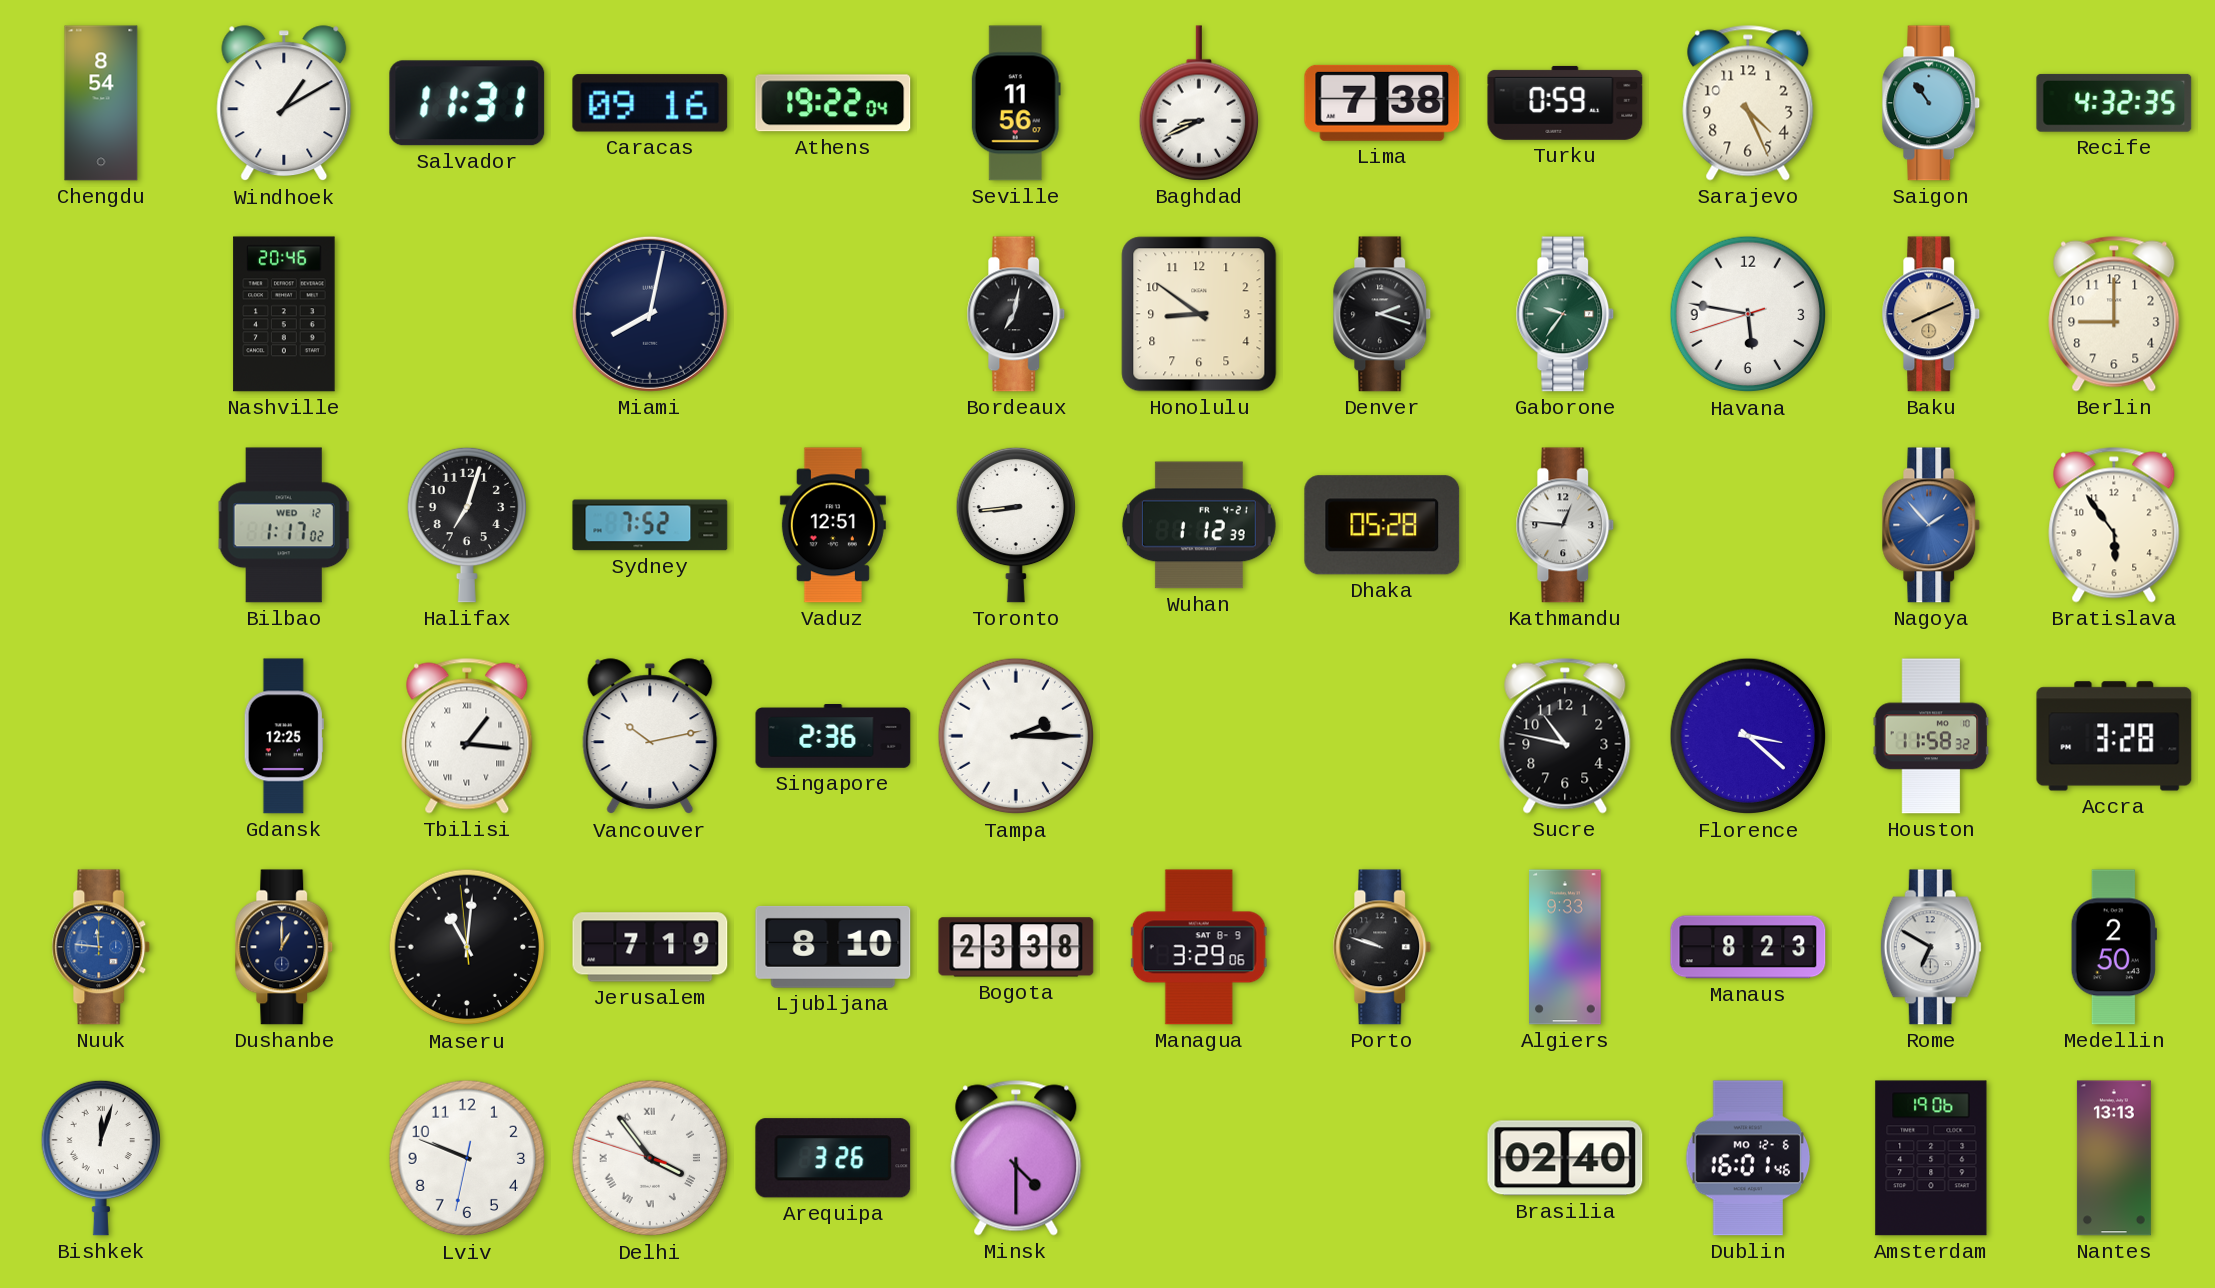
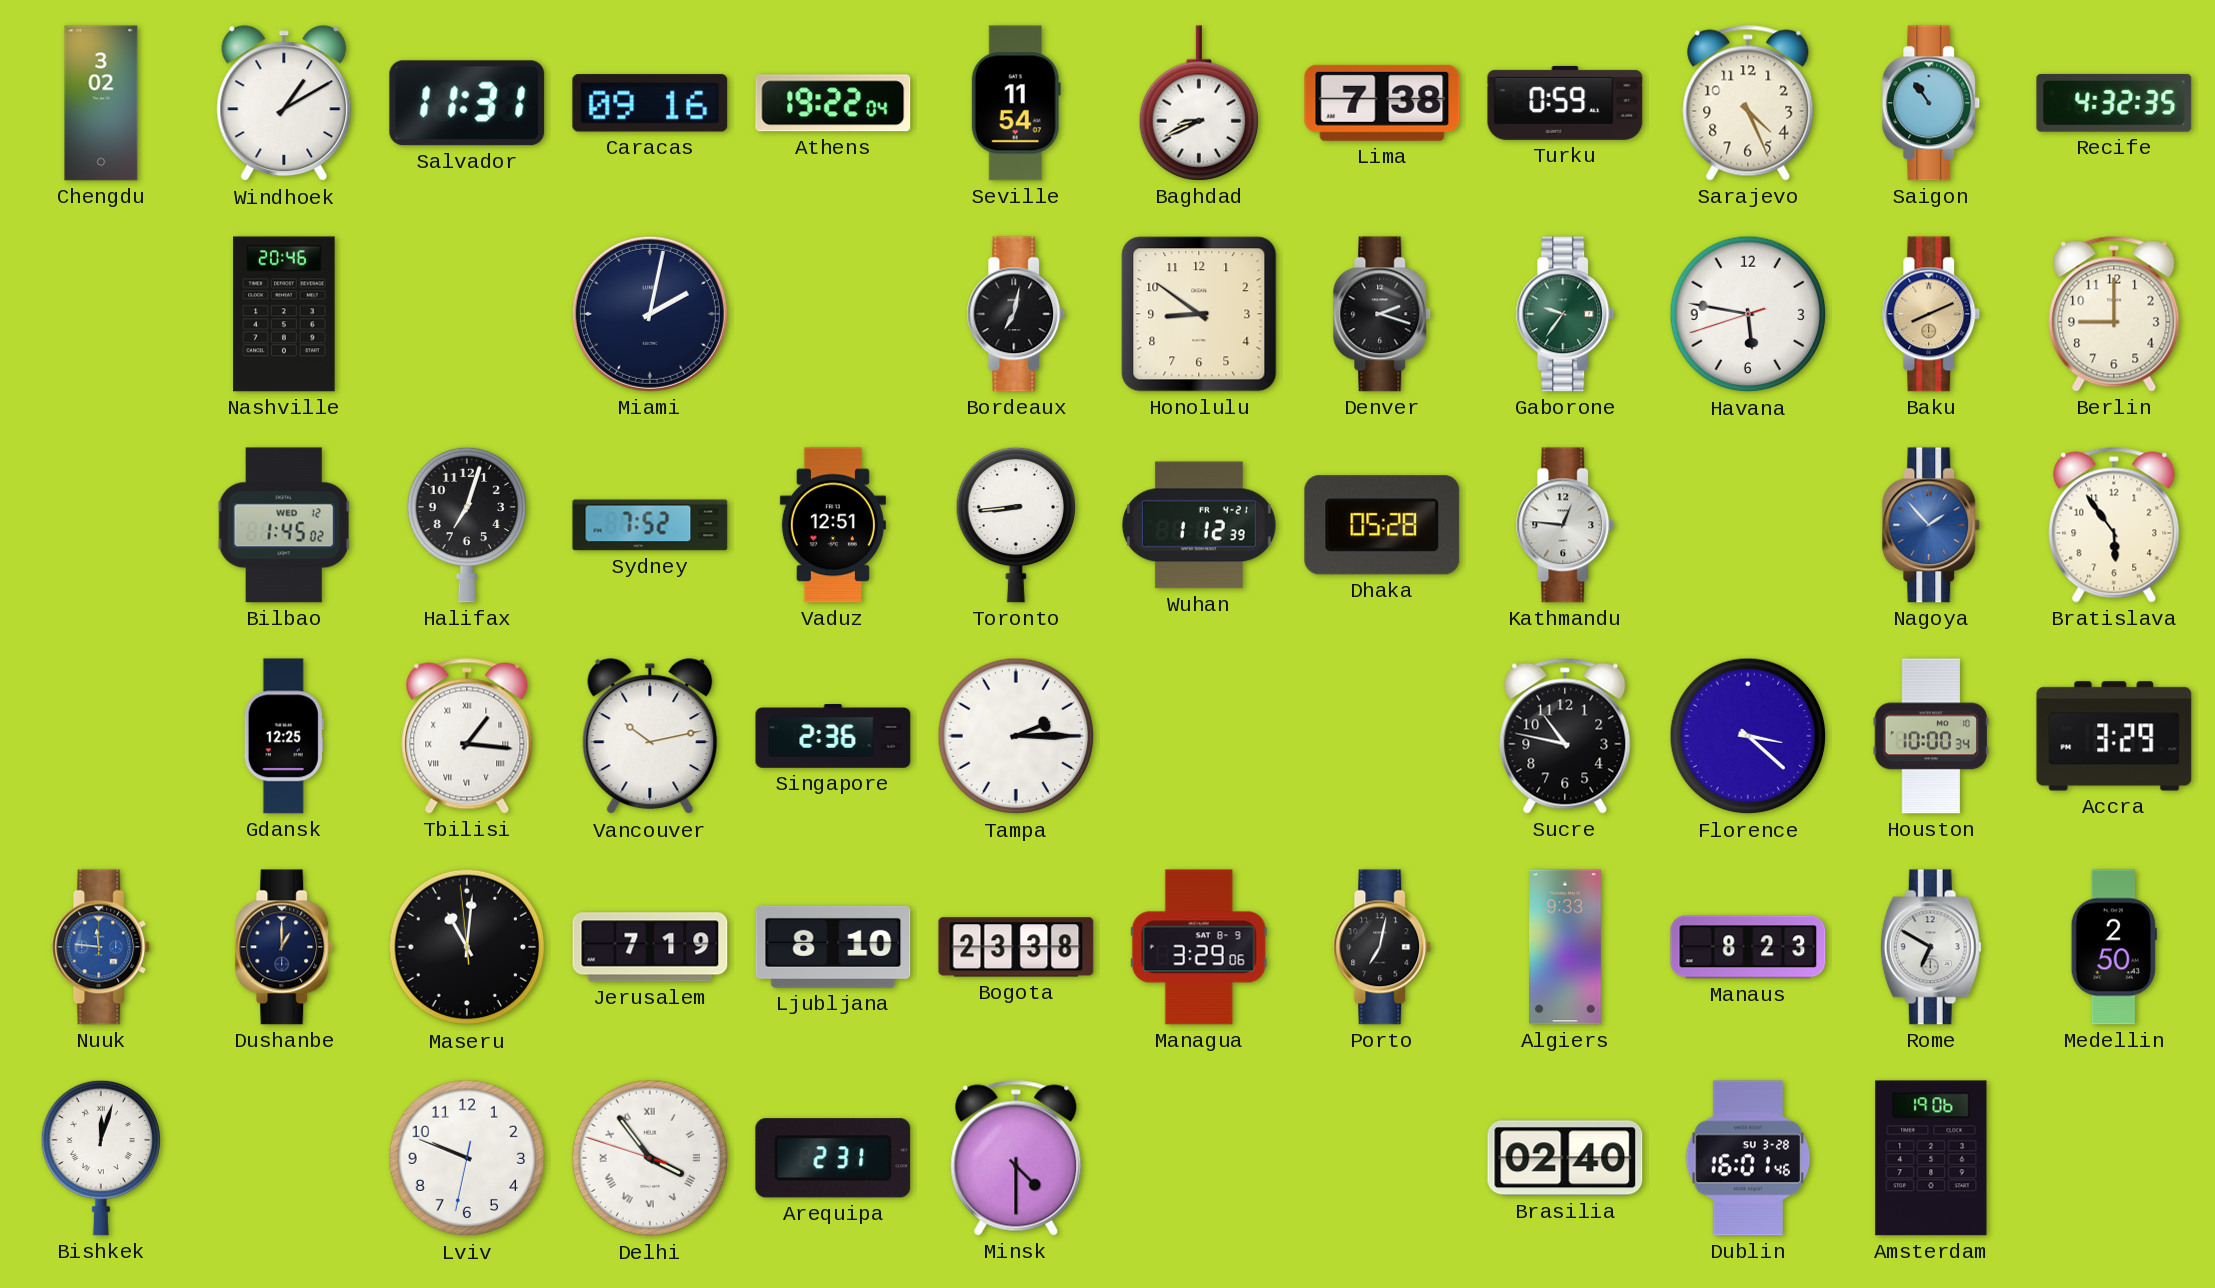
Chengdu: 8:54 -> 3:02
Seville: 11:56 -> 11:54
Miami: 8:02 -> 2:02
Bilbao: 1:17 -> 1:45
Houston: 11:58 -> 10:00
Accra: 3:28 -> 3:29
Porto: 9:48 -> 7:02
Arequipa: 3:26 -> 2:31
Dublin date: MO 12-6 -> SU 3-28
Nantes: 13:13 -> none
